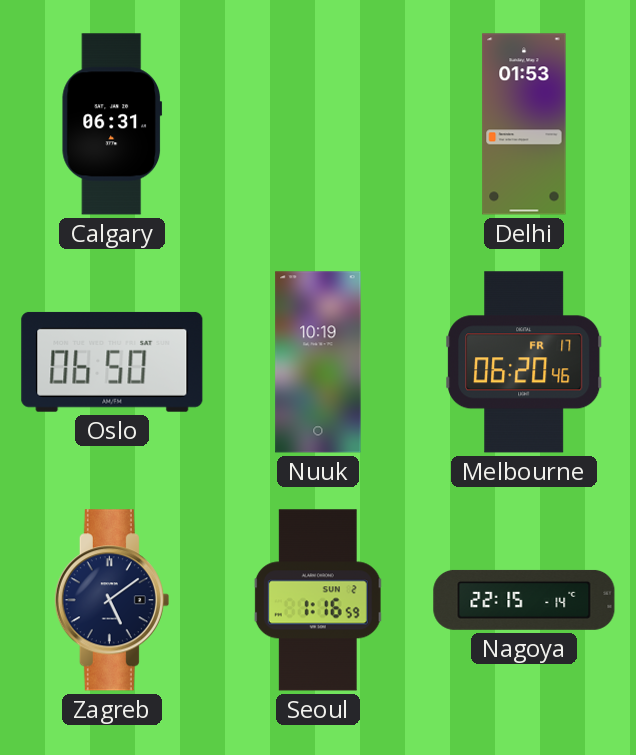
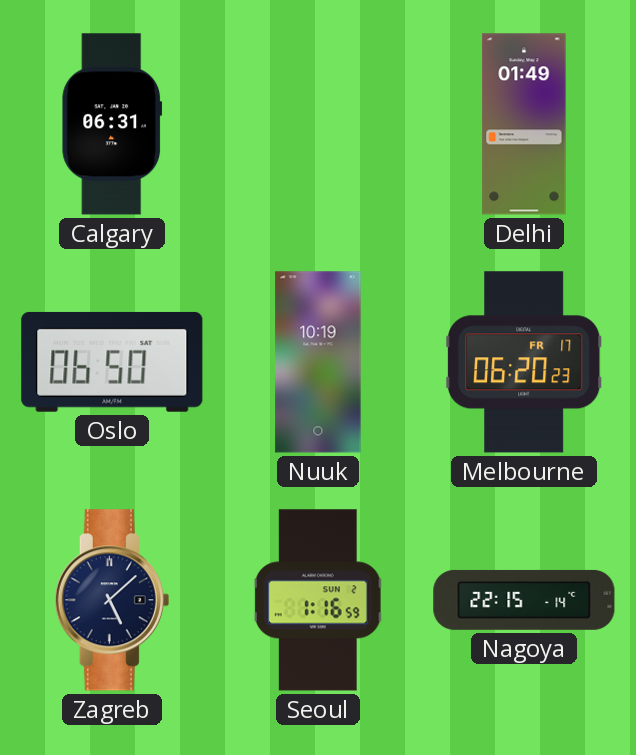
Delhi: 01:53 -> 01:49
Melbourne: 06:20:46 -> 06:20:23
Zagreb: 5:09 -> 5:08
